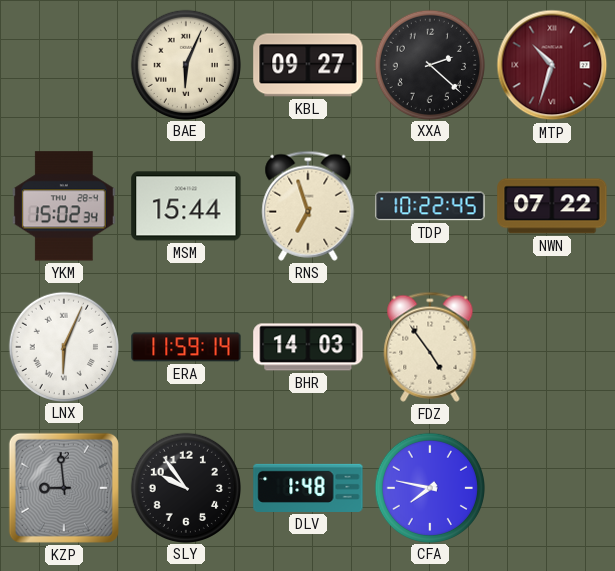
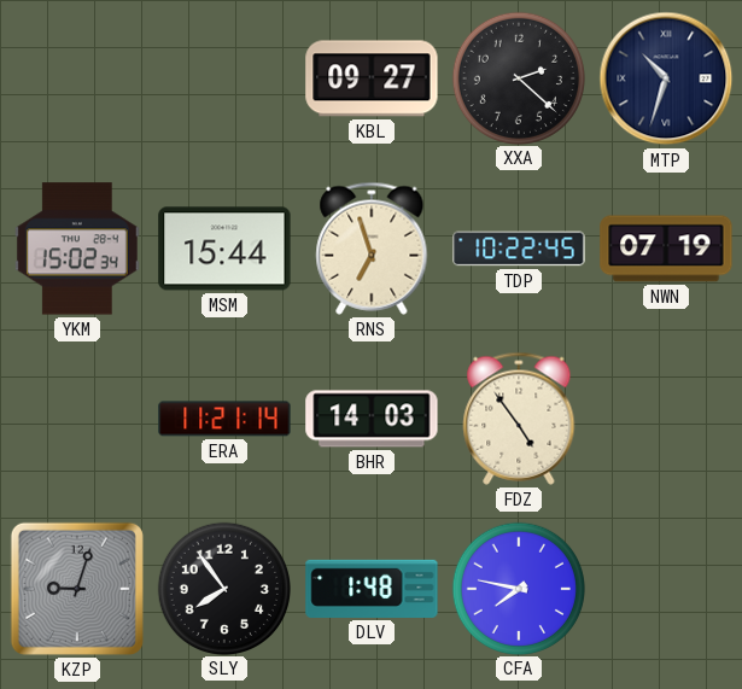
BAE: 6:04 -> none
MTP dial: burgundy -> navy
NWN: 07:22 -> 07:19
LNX: 6:04 -> none
ERA: 11:59 -> 11:21
KZP: 8:59 -> 9:03
SLY: 9:54 -> 7:54
